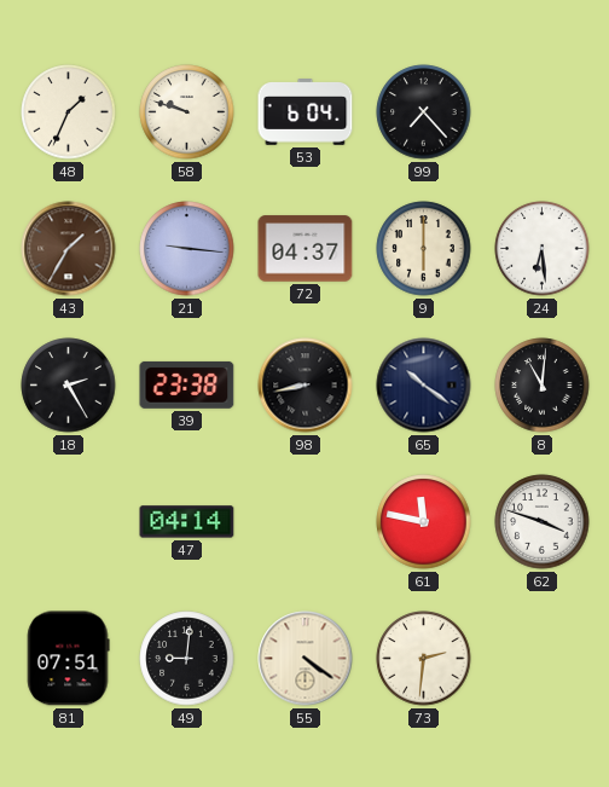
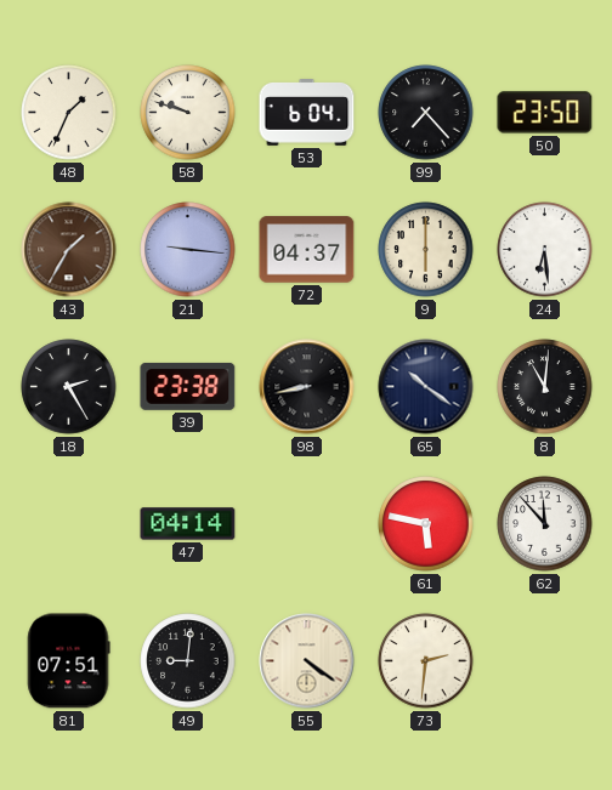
50: none -> 23:50
61: 11:47 -> 5:47
62: 3:48 -> 11:53
